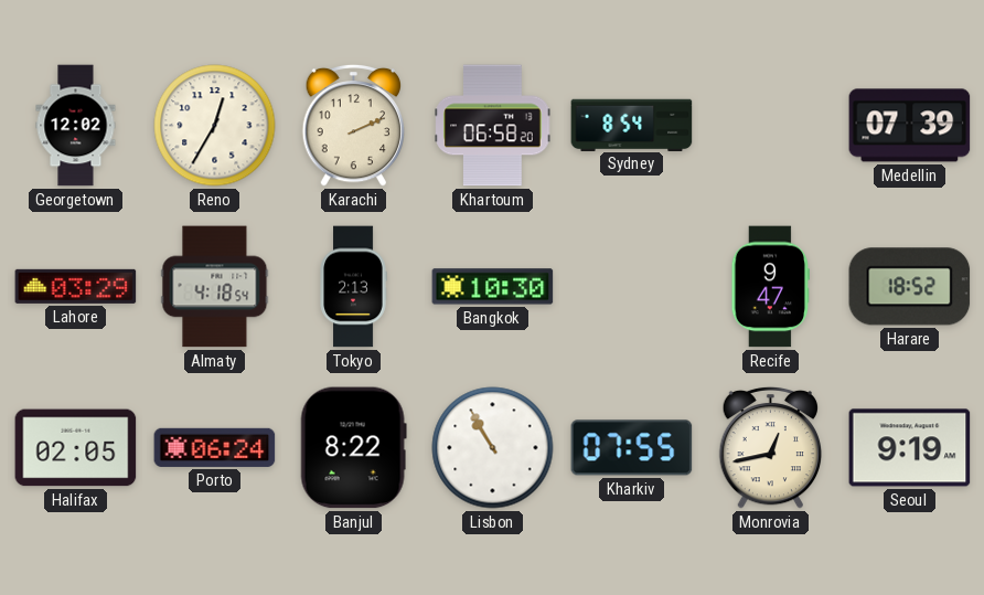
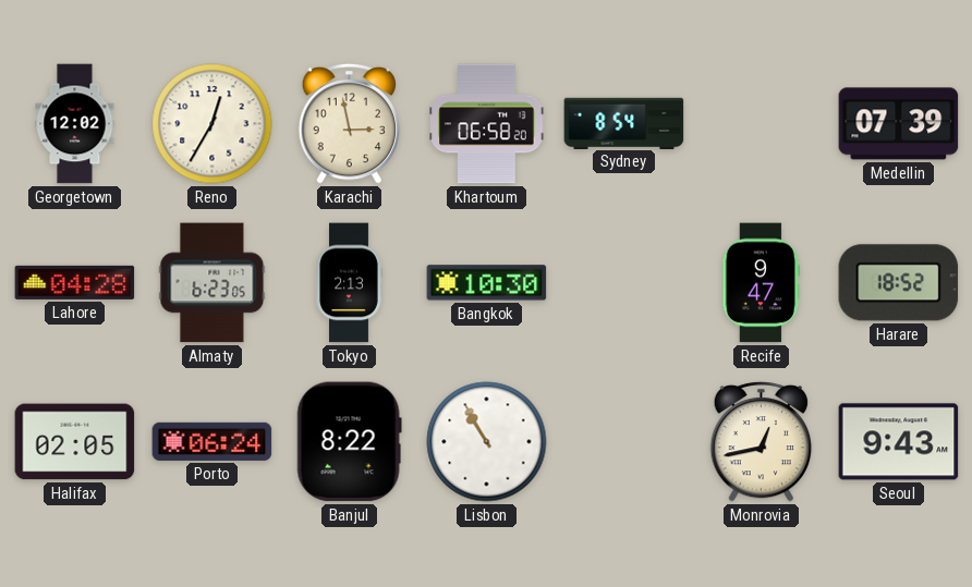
Karachi: 2:11 -> 2:58
Lahore: 03:29 -> 04:28
Almaty: 4:18 -> 6:23
Kharkiv: 07:55 -> none
Seoul: 9:19 -> 9:43
